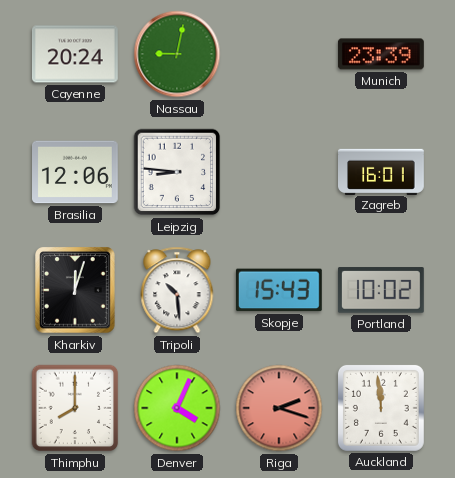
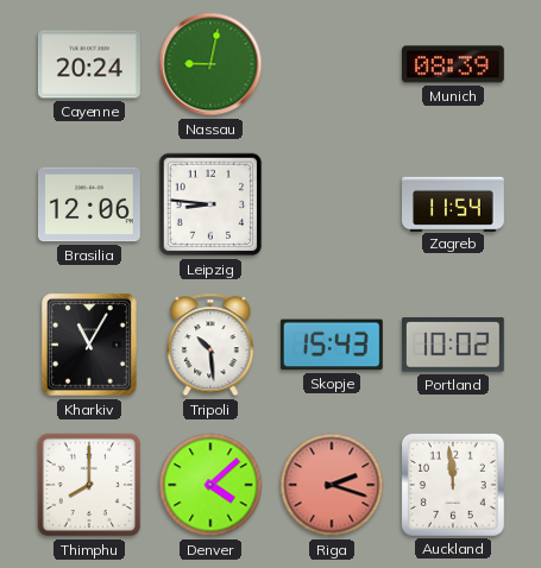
Munich: 23:39 -> 08:39
Zagreb: 16:01 -> 11:54
Kharkiv: 12:03 -> 11:05
Denver: 4:04 -> 4:08
